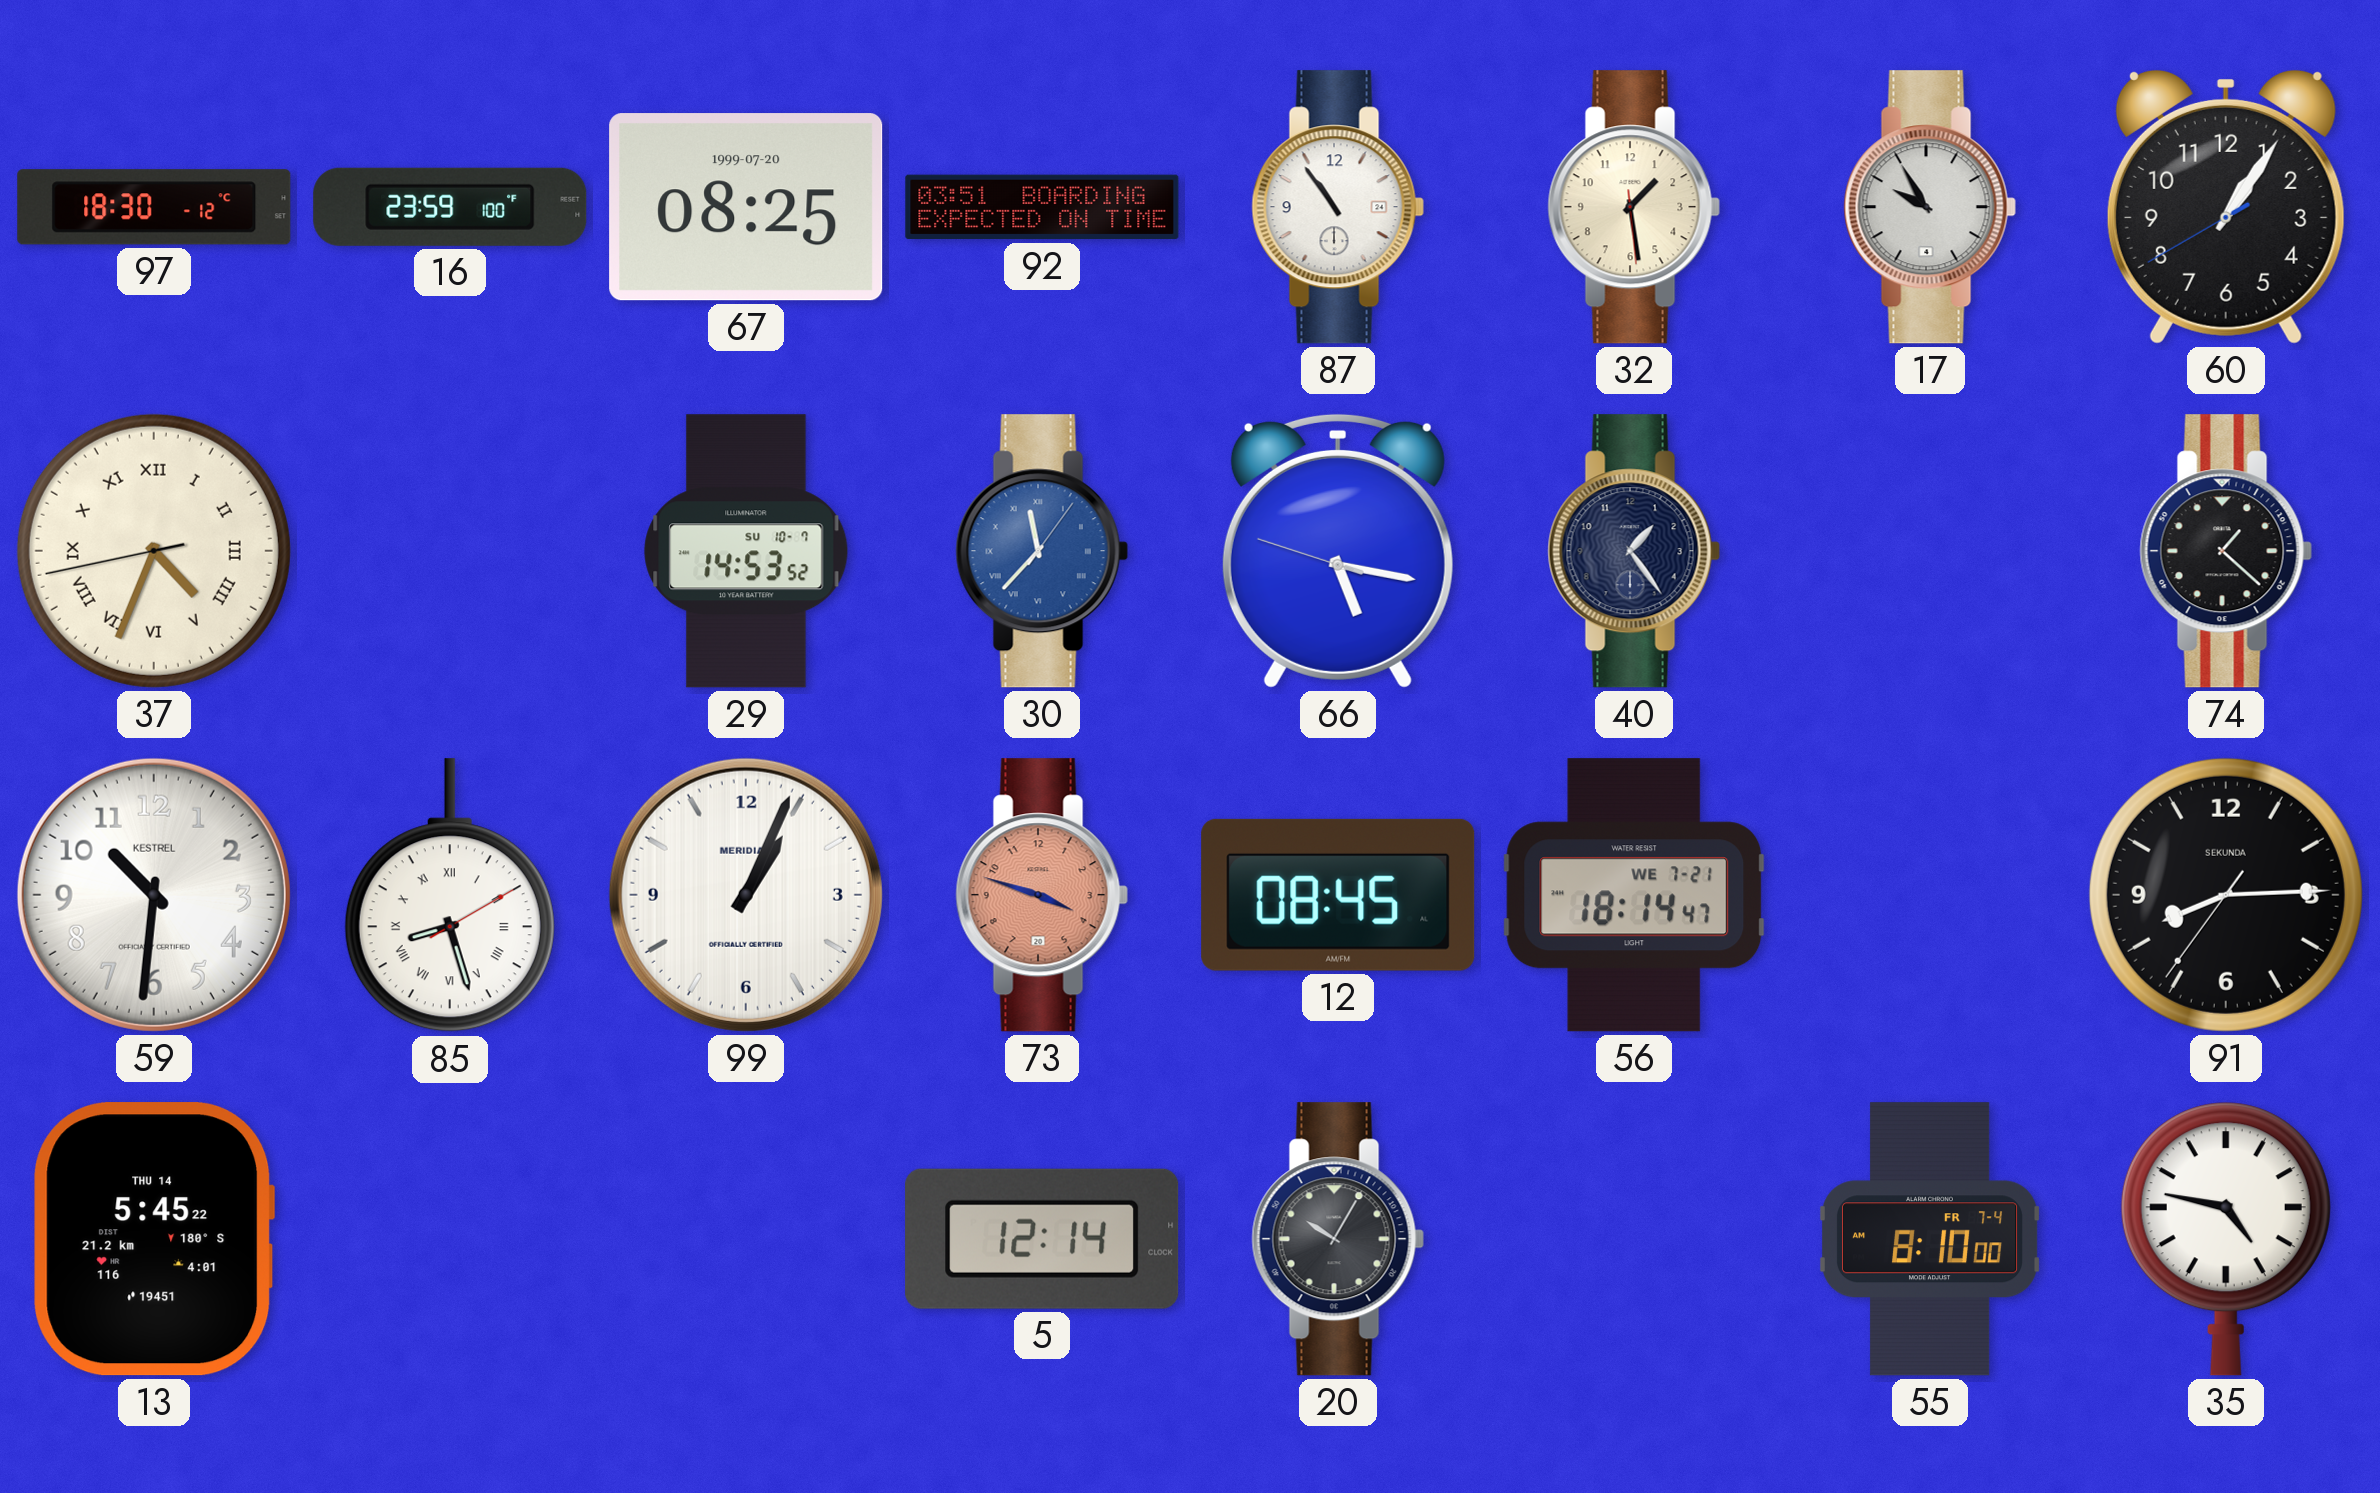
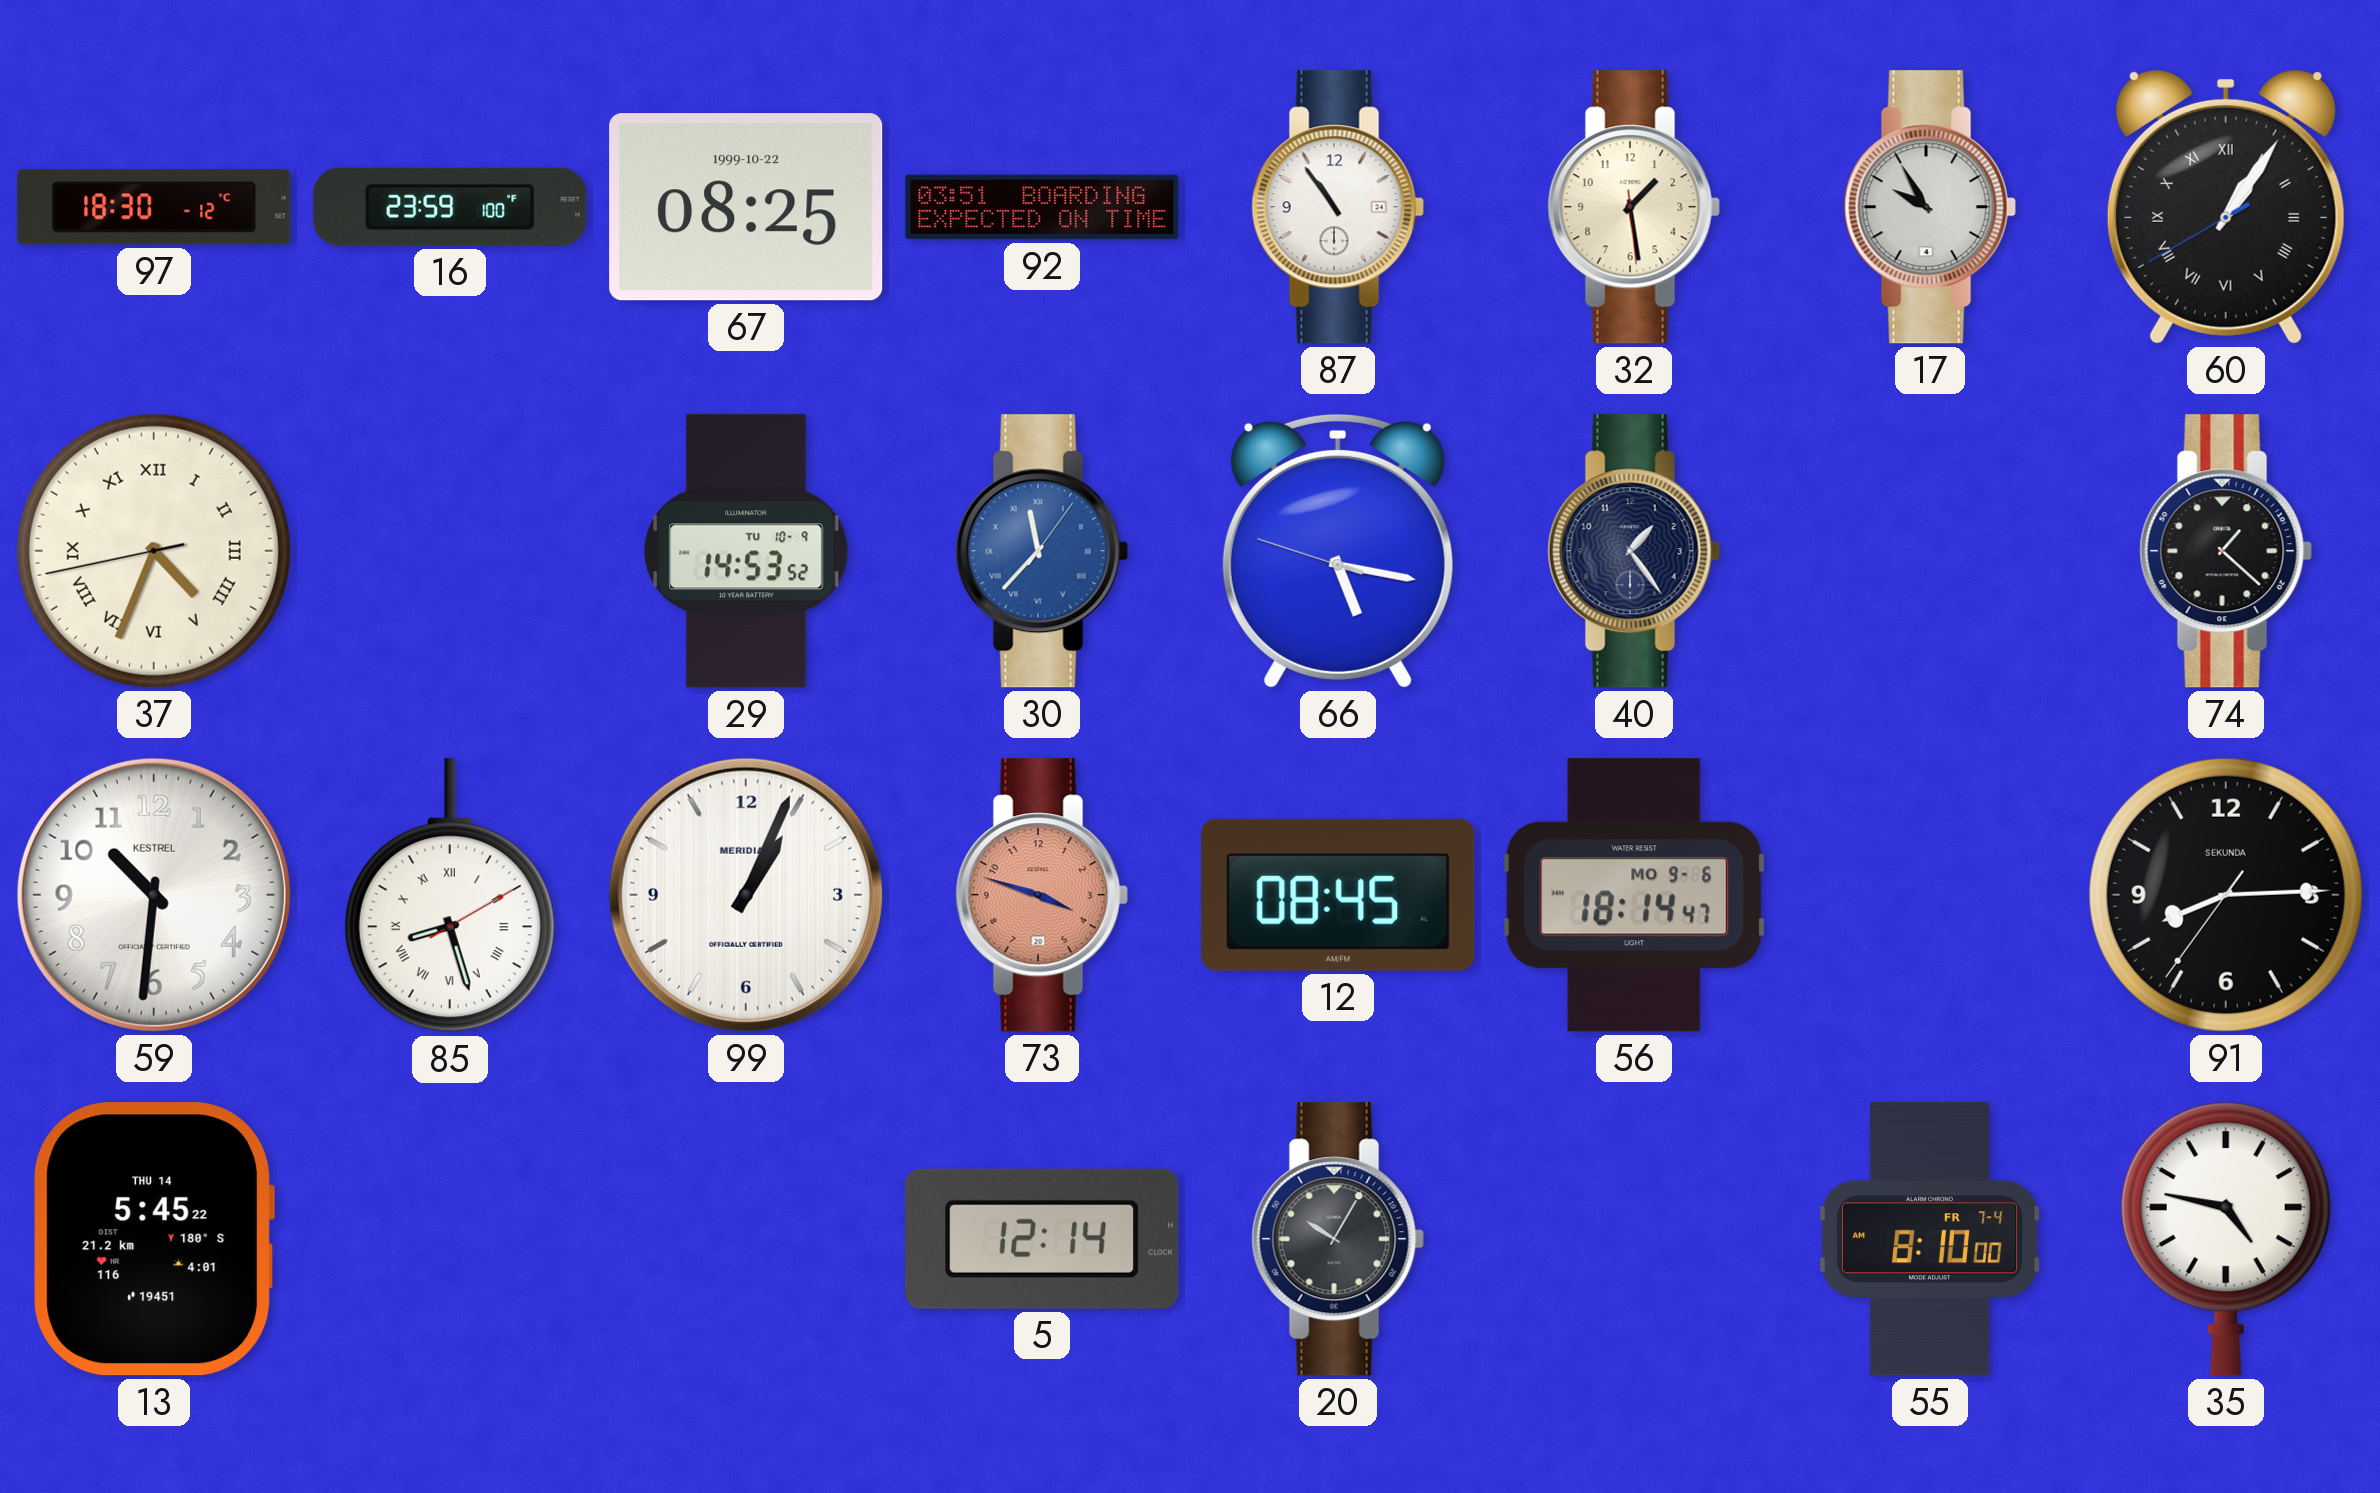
67 date: 1999-07-20 -> 1999-10-22
60 numerals: Arabic -> Roman
29 date: SU 10-7 -> TU 10-9
56 date: WE 7-21 -> MO 9-6
